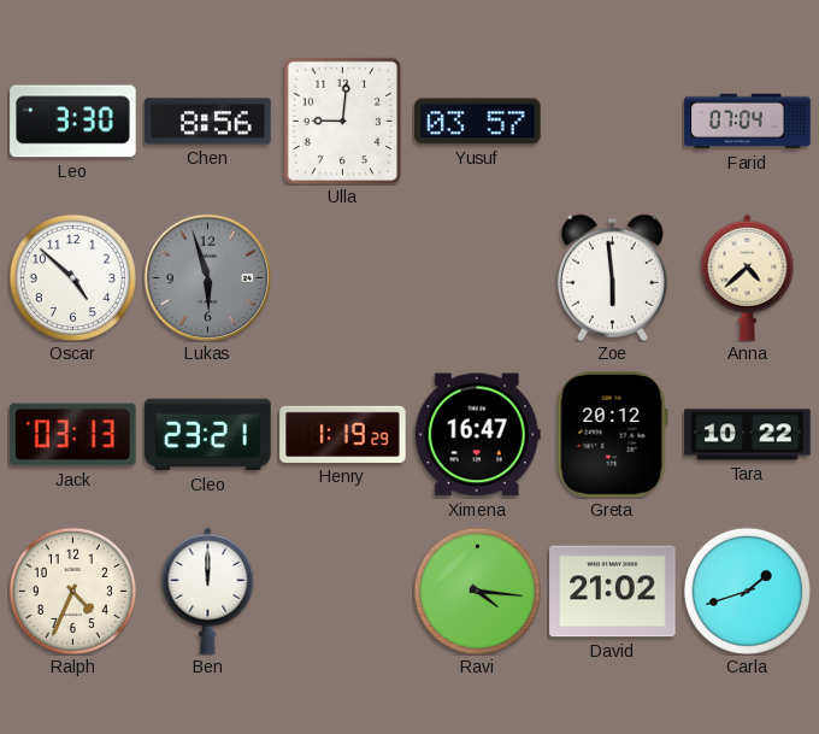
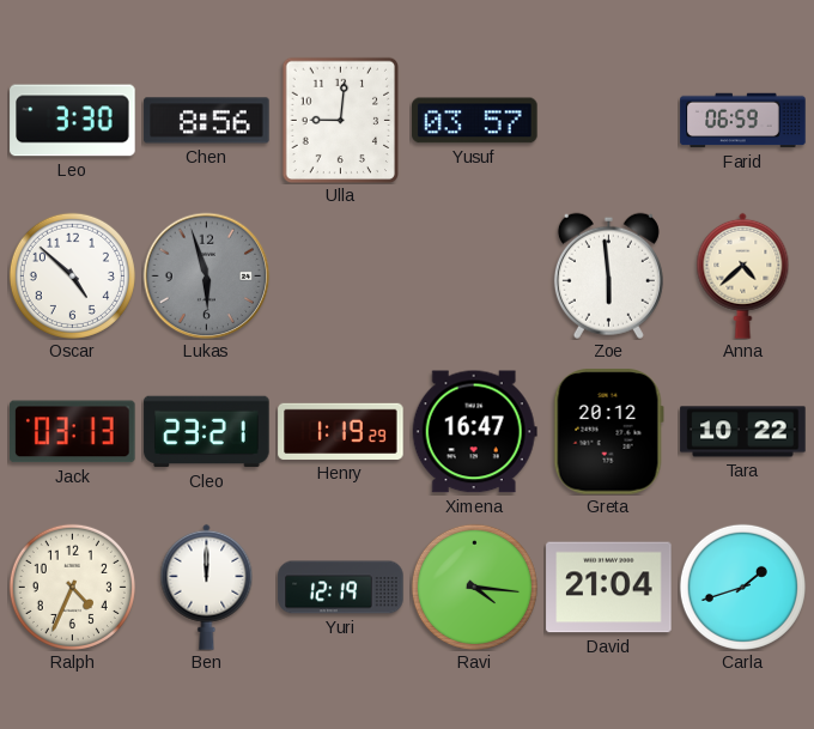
Farid: 07:04 -> 06:59
Yuri: none -> 12:19
David: 21:02 -> 21:04
